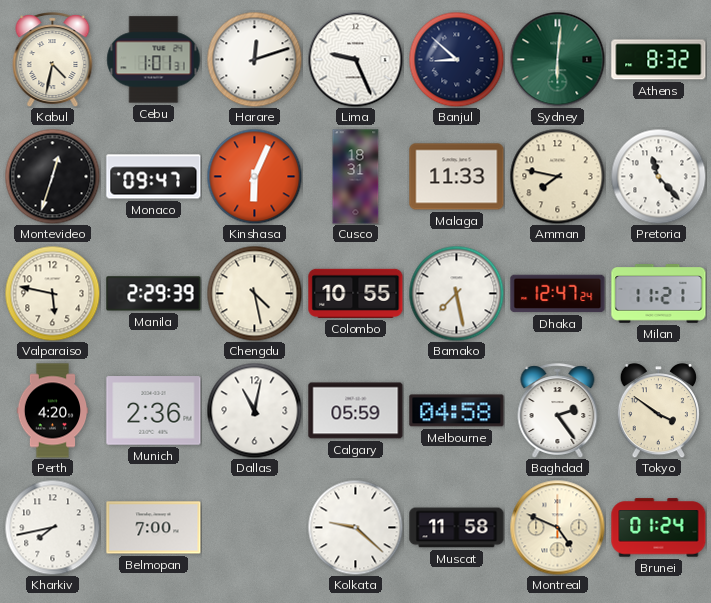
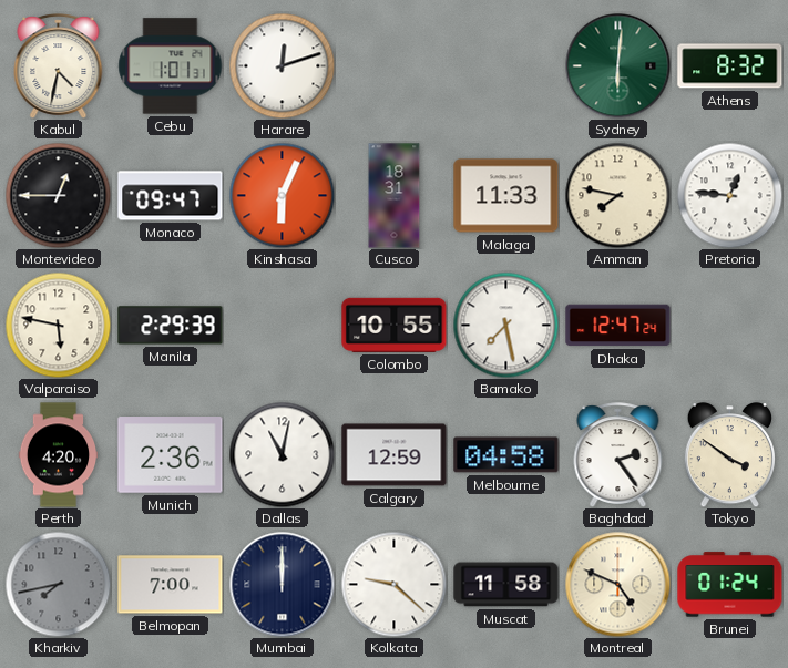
Lima: 9:26 -> none
Banjul: 8:52 -> none
Montevideo: 12:33 -> 12:45
Pretoria: 11:23 -> 12:46
Chengdu: 4:28 -> none
Milan: 11:21 -> none
Calgary: 05:59 -> 12:59
Kharkiv dial: white -> grey
Mumbai: none -> 12:00
